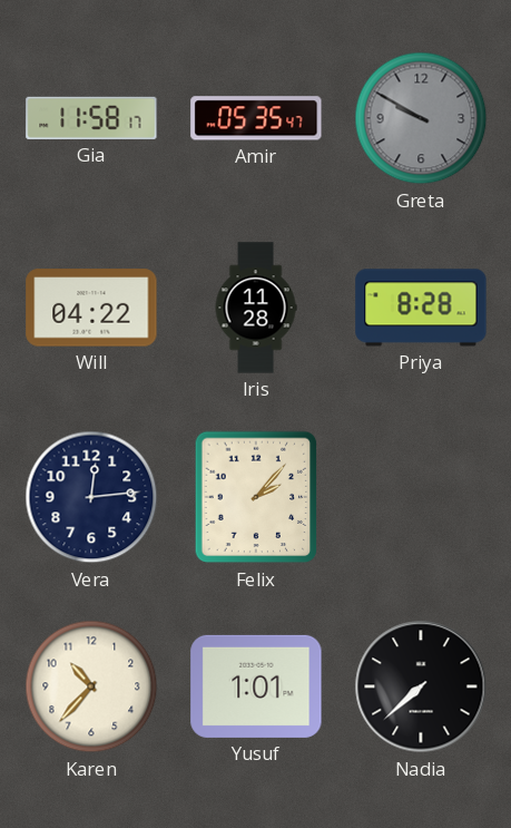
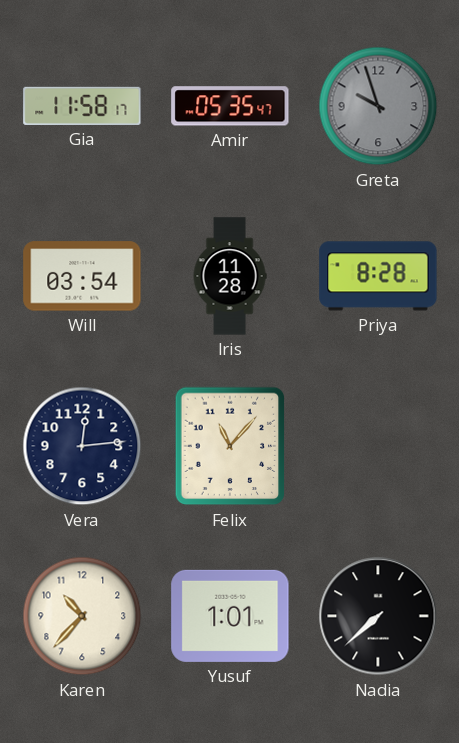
Greta: 9:50 -> 9:57
Will: 04:22 -> 03:54
Felix: 2:07 -> 11:07
